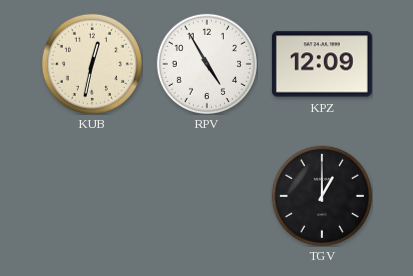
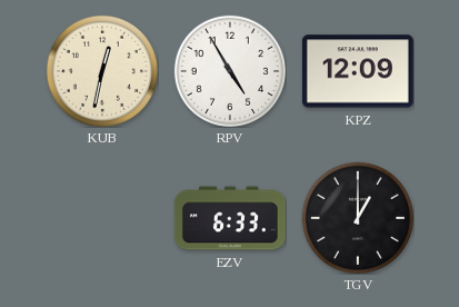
EZV: none -> 6:33
